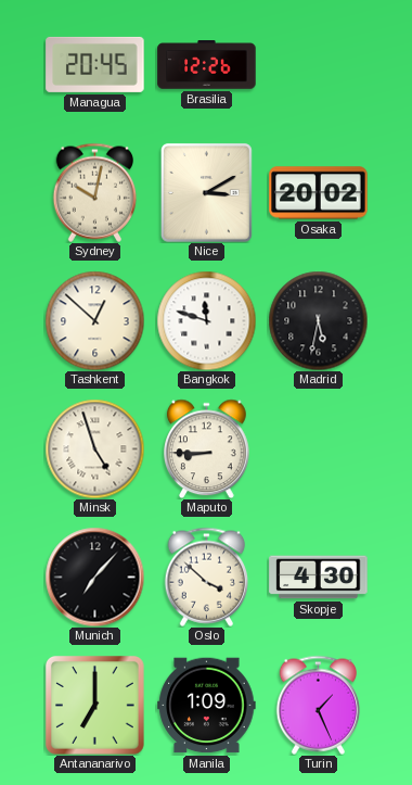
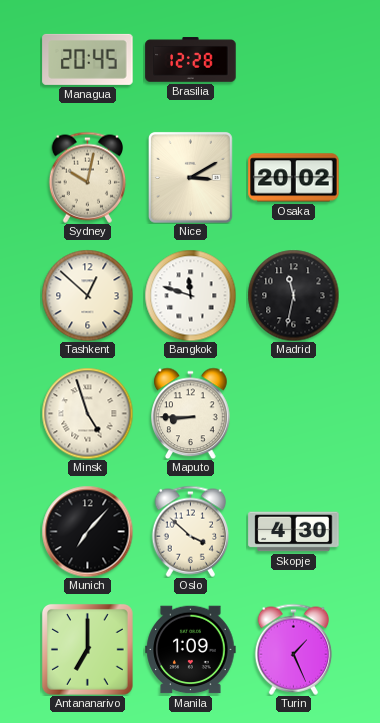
Brasilia: 12:26 -> 12:28
Madrid: 5:32 -> 11:32
